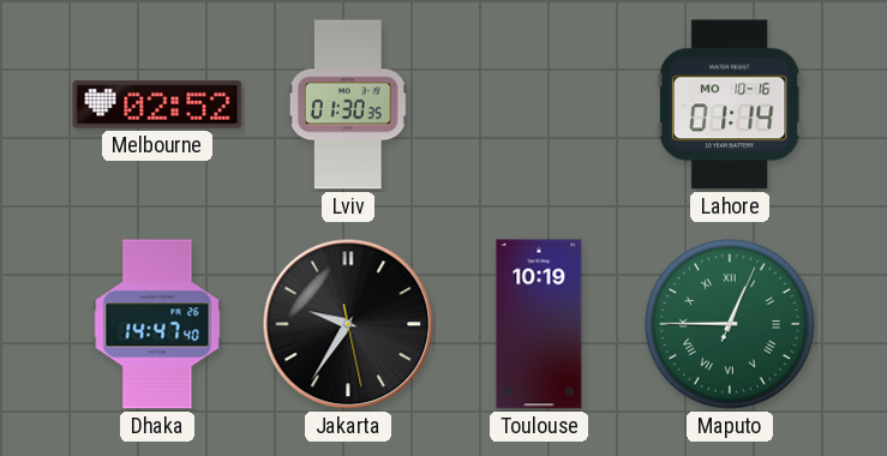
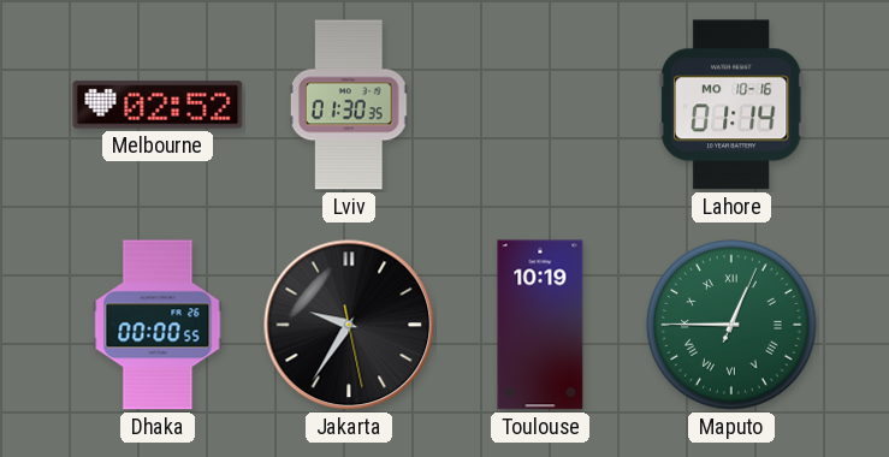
Dhaka: 14:47 -> 00:00
